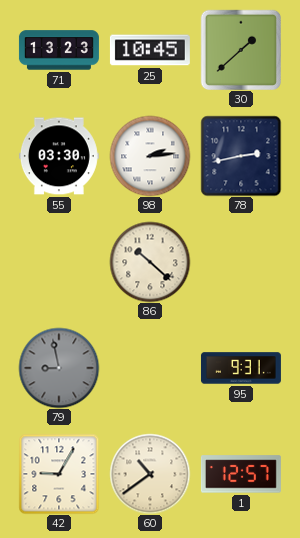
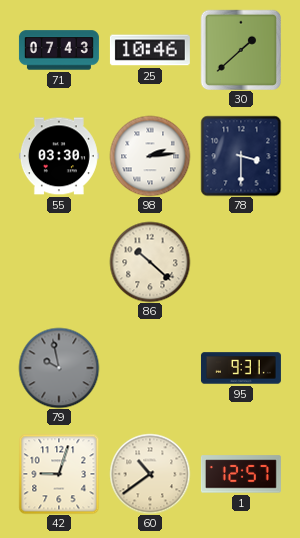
71: 13:23 -> 07:43
25: 10:45 -> 10:46
78: 2:43 -> 3:30
79: 8:58 -> 9:58
42: 9:05 -> 9:03
